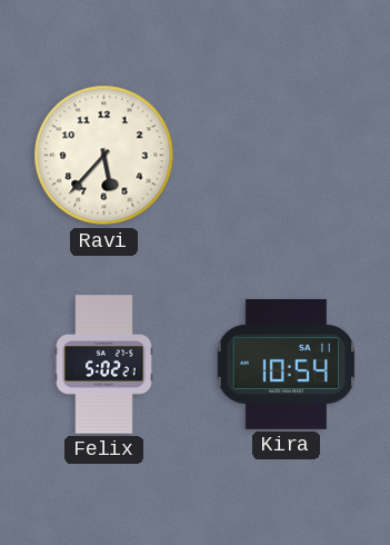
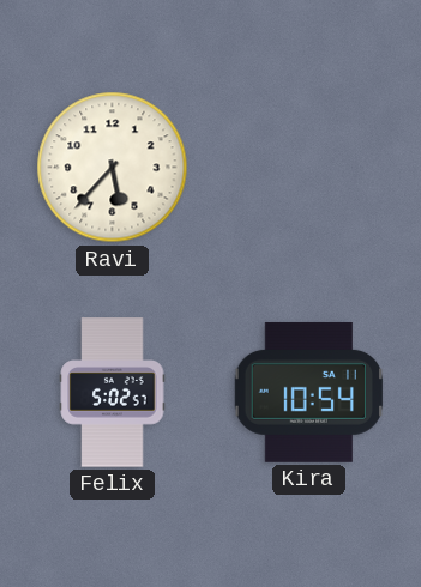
Felix: 5:02:21 -> 5:02:57
